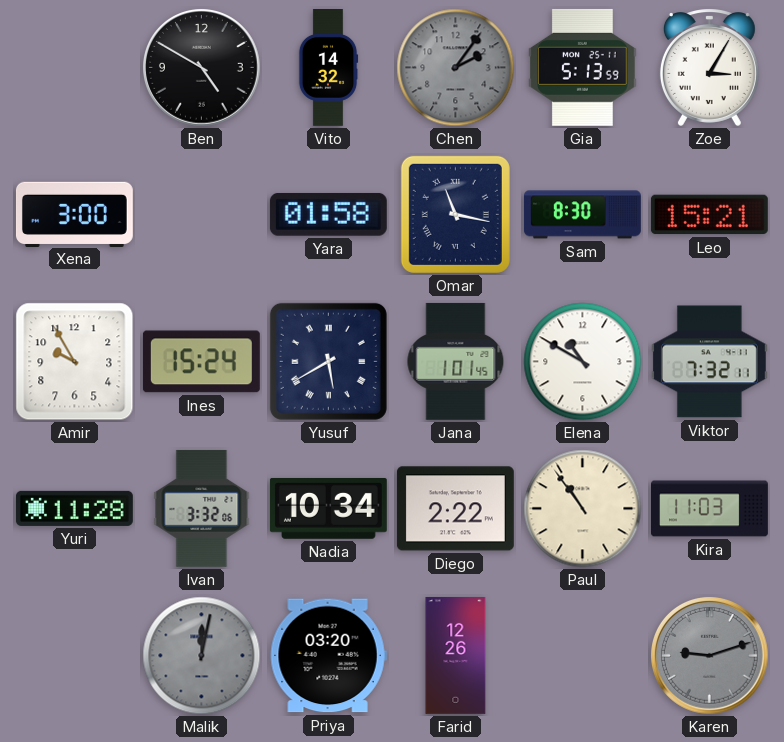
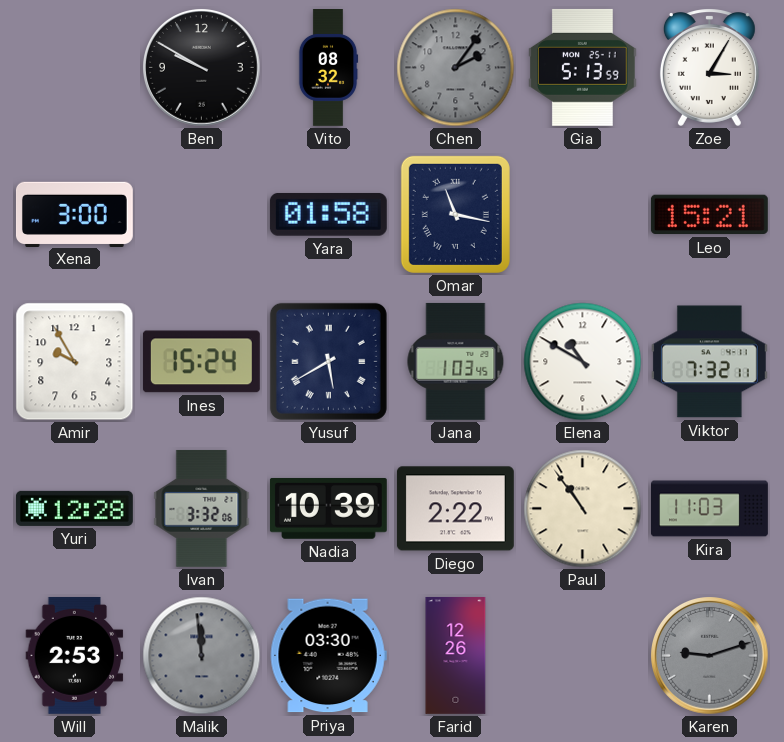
Ben: 4:50 -> 9:50
Vito: 14:32 -> 08:32
Sam: 8:30 -> none
Jana: 1:01 -> 1:03
Yuri: 11:28 -> 12:28
Nadia: 10:34 -> 10:39
Will: none -> 2:53
Malik: 12:02 -> 11:59
Priya: 03:20 -> 03:30
